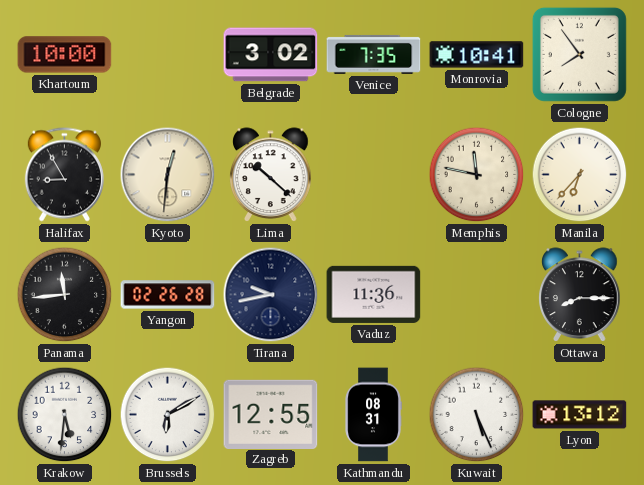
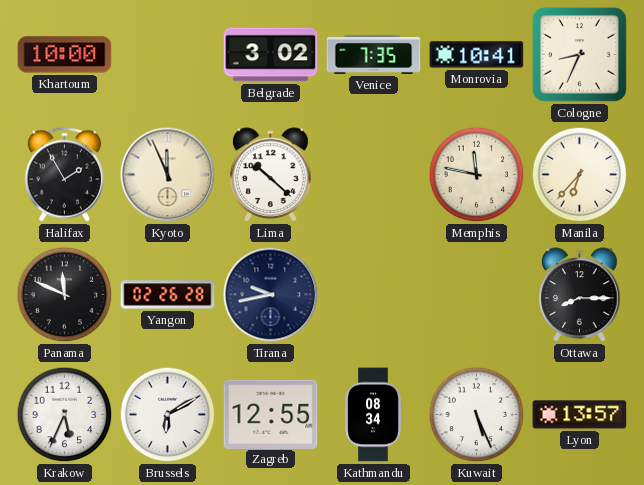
Cologne: 7:54 -> 8:34
Halifax: 8:55 -> 1:55
Kyoto: 12:31 -> 11:56
Panama: 11:44 -> 11:49
Vaduz: 11:36 -> none
Krakow: 5:31 -> 5:34
Kathmandu: 08:31 -> 08:34
Lyon: 13:12 -> 13:57
